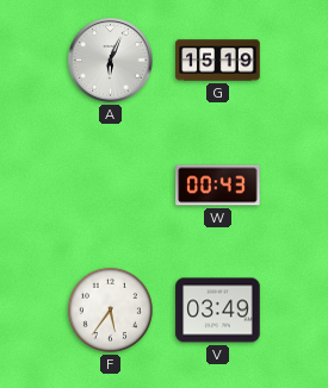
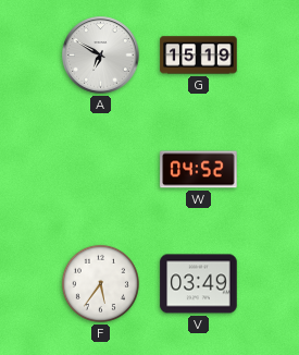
A: 6:04 -> 6:50
W: 00:43 -> 04:52
